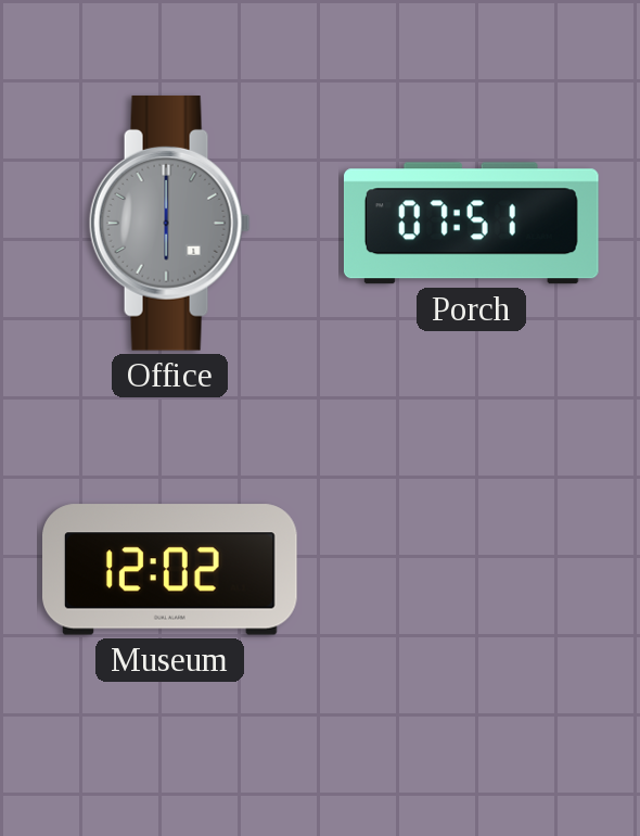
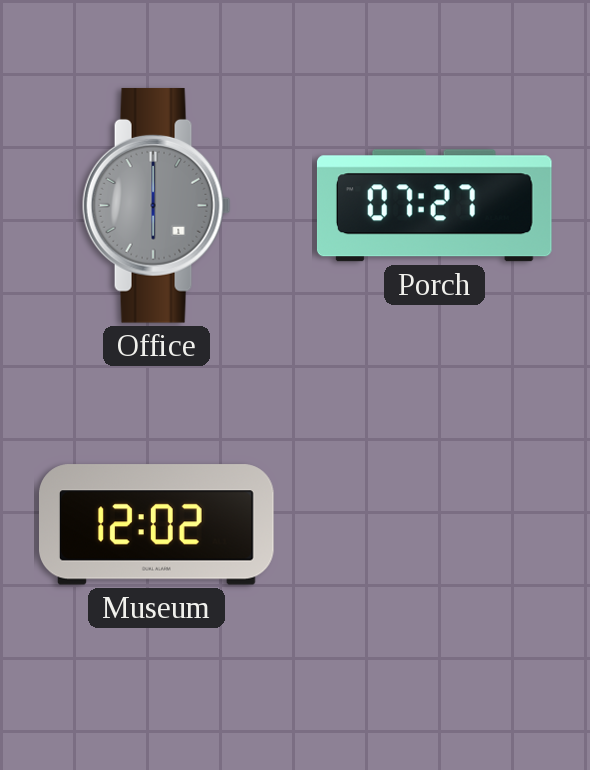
Porch: 07:51 -> 07:27
